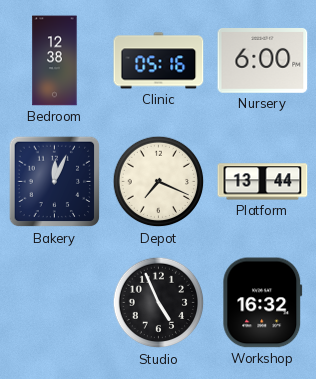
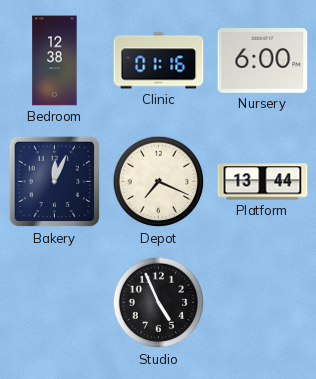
Clinic: 05:16 -> 01:16
Workshop: 16:32 -> none
